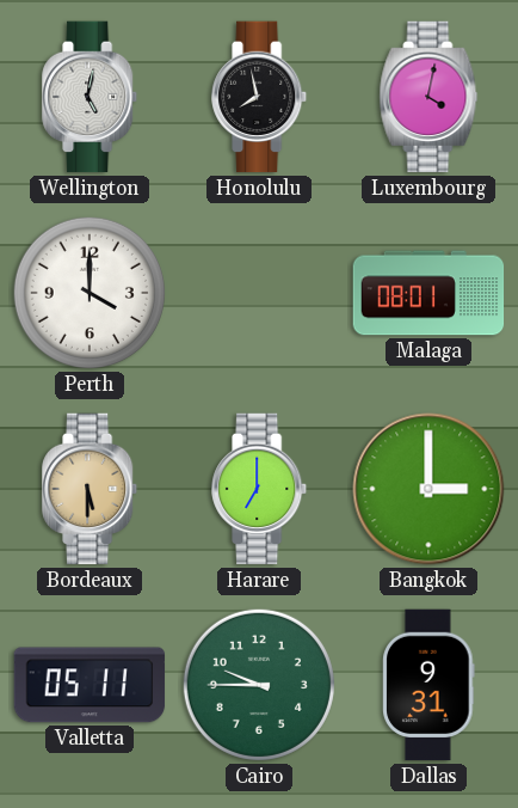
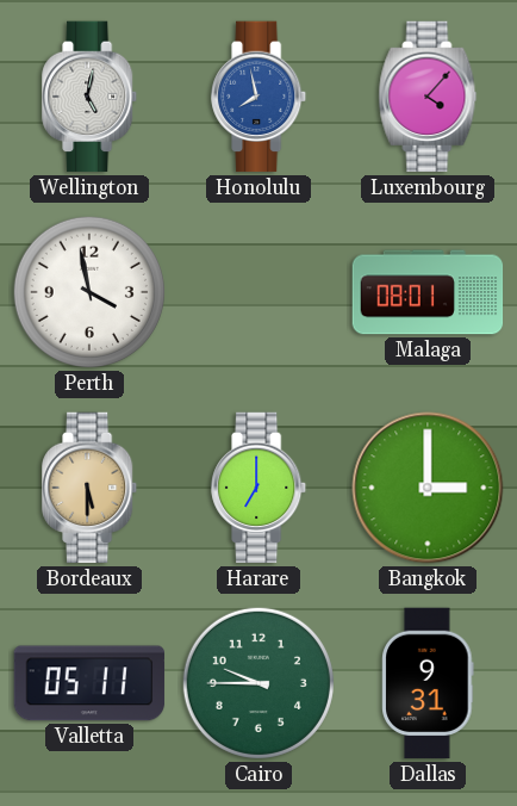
Honolulu dial: black -> blue
Luxembourg: 4:02 -> 4:07
Perth: 4:00 -> 3:58
